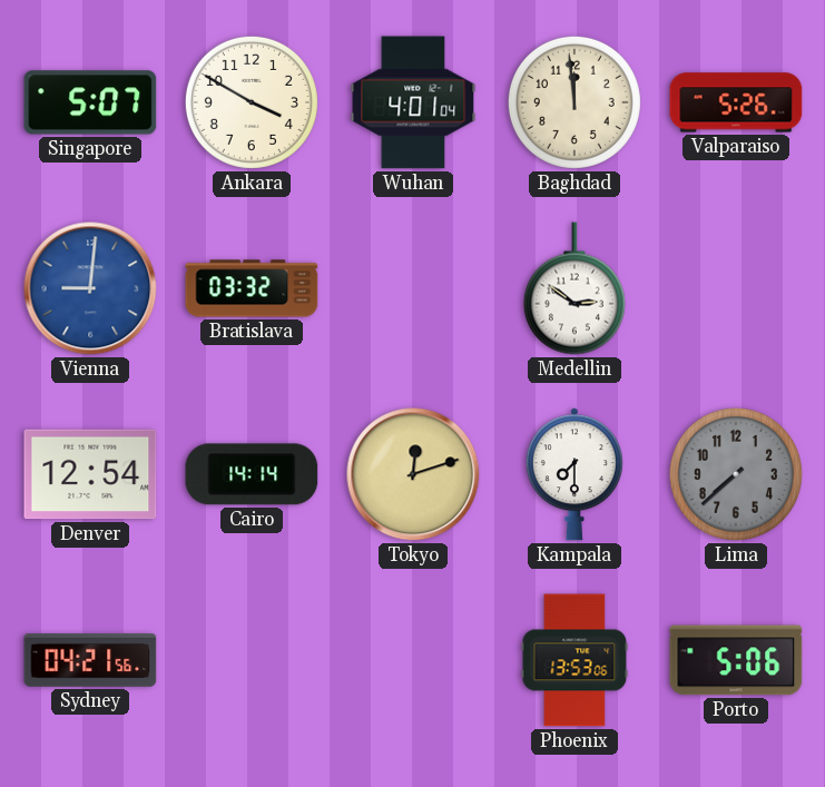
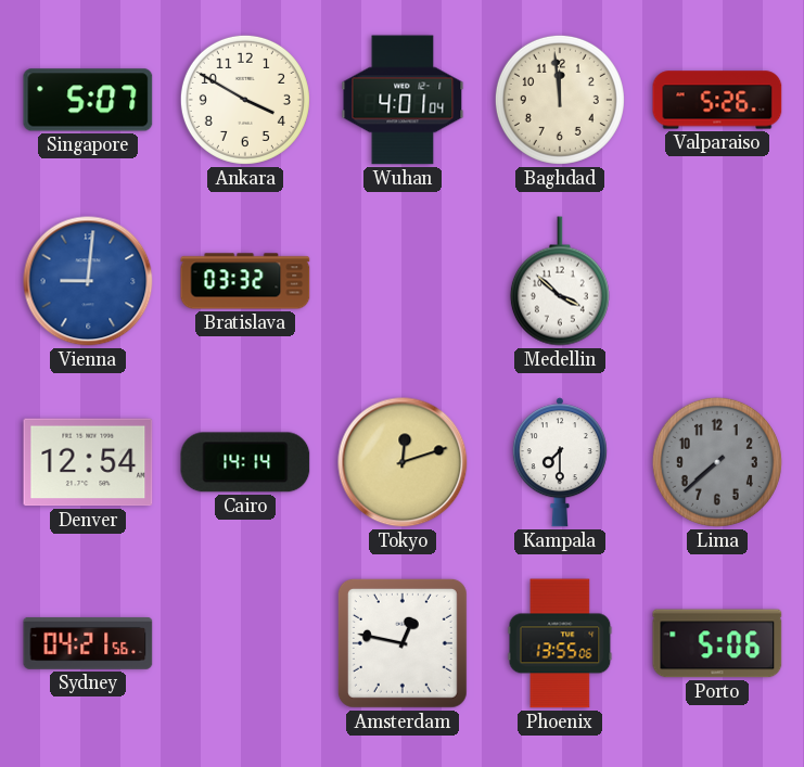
Medellin: 2:51 -> 3:52
Amsterdam: none -> 12:47
Phoenix: 13:53 -> 13:55
